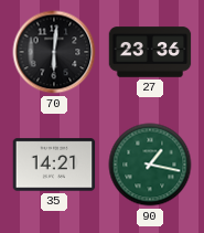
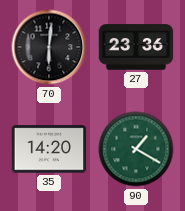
35: 14:21 -> 14:20
90: 1:17 -> 1:20
